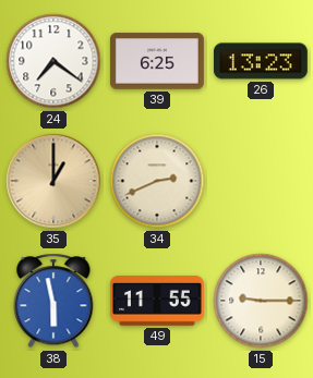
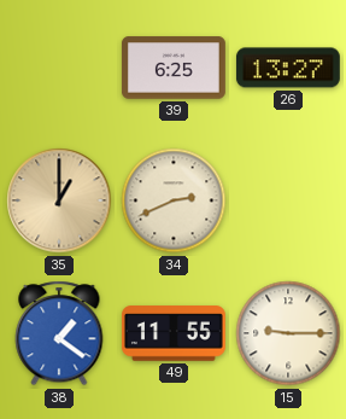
24: 7:21 -> none
26: 13:23 -> 13:27
38: 5:58 -> 1:21
